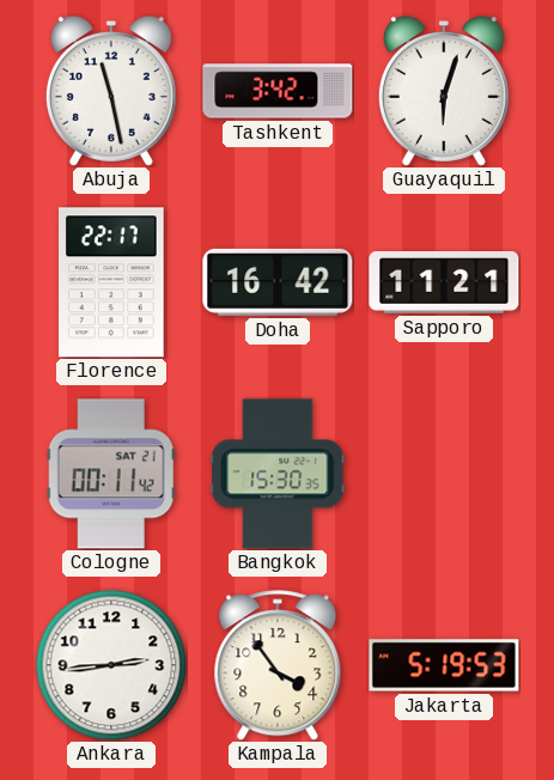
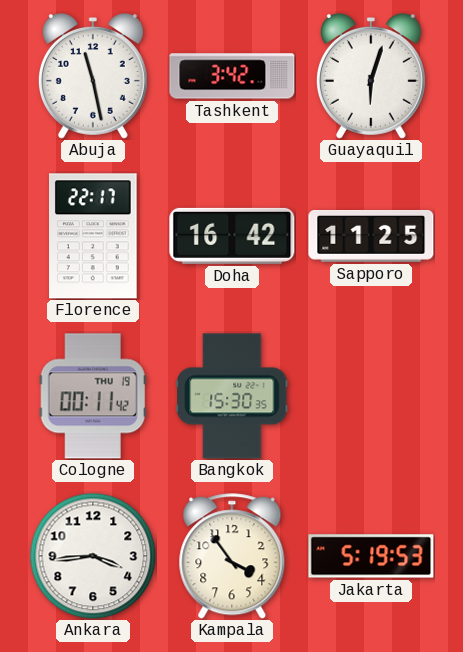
Sapporo: 11:21 -> 11:25
Cologne date: SAT 21 -> THU 19
Ankara: 2:44 -> 3:44
